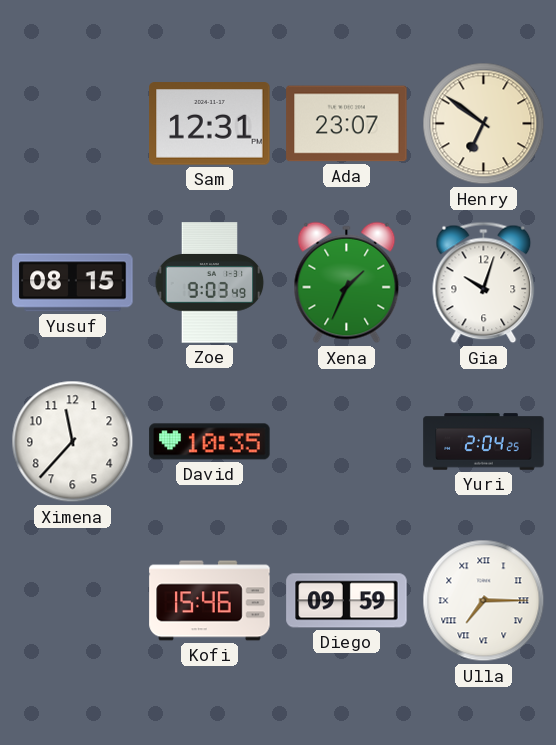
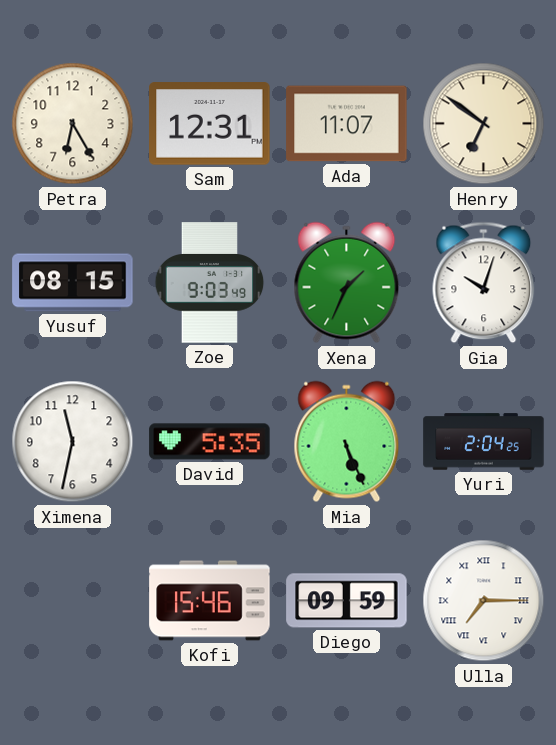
Petra: none -> 6:25
Ada: 23:07 -> 11:07
Ximena: 11:37 -> 11:32
David: 10:35 -> 5:35
Mia: none -> 5:26
